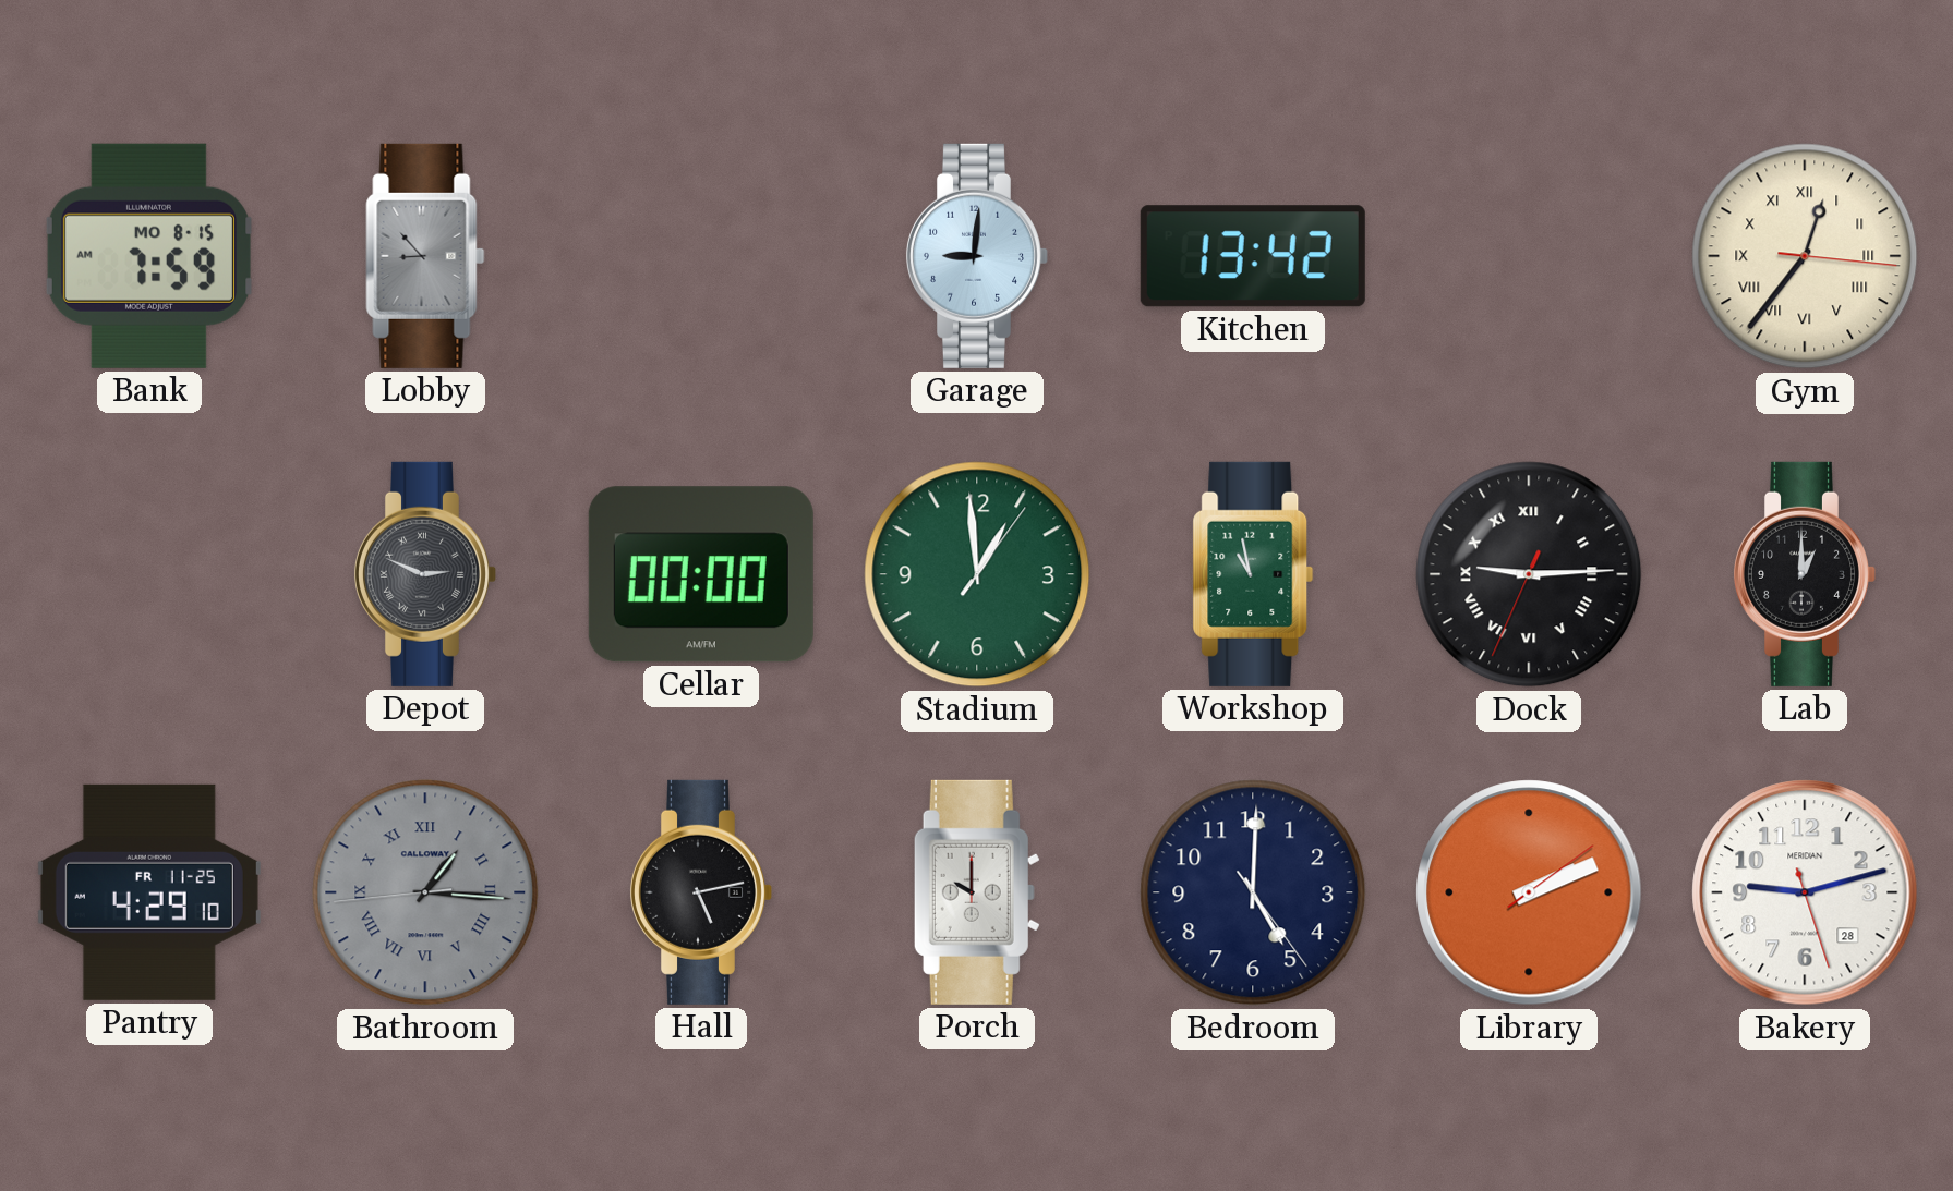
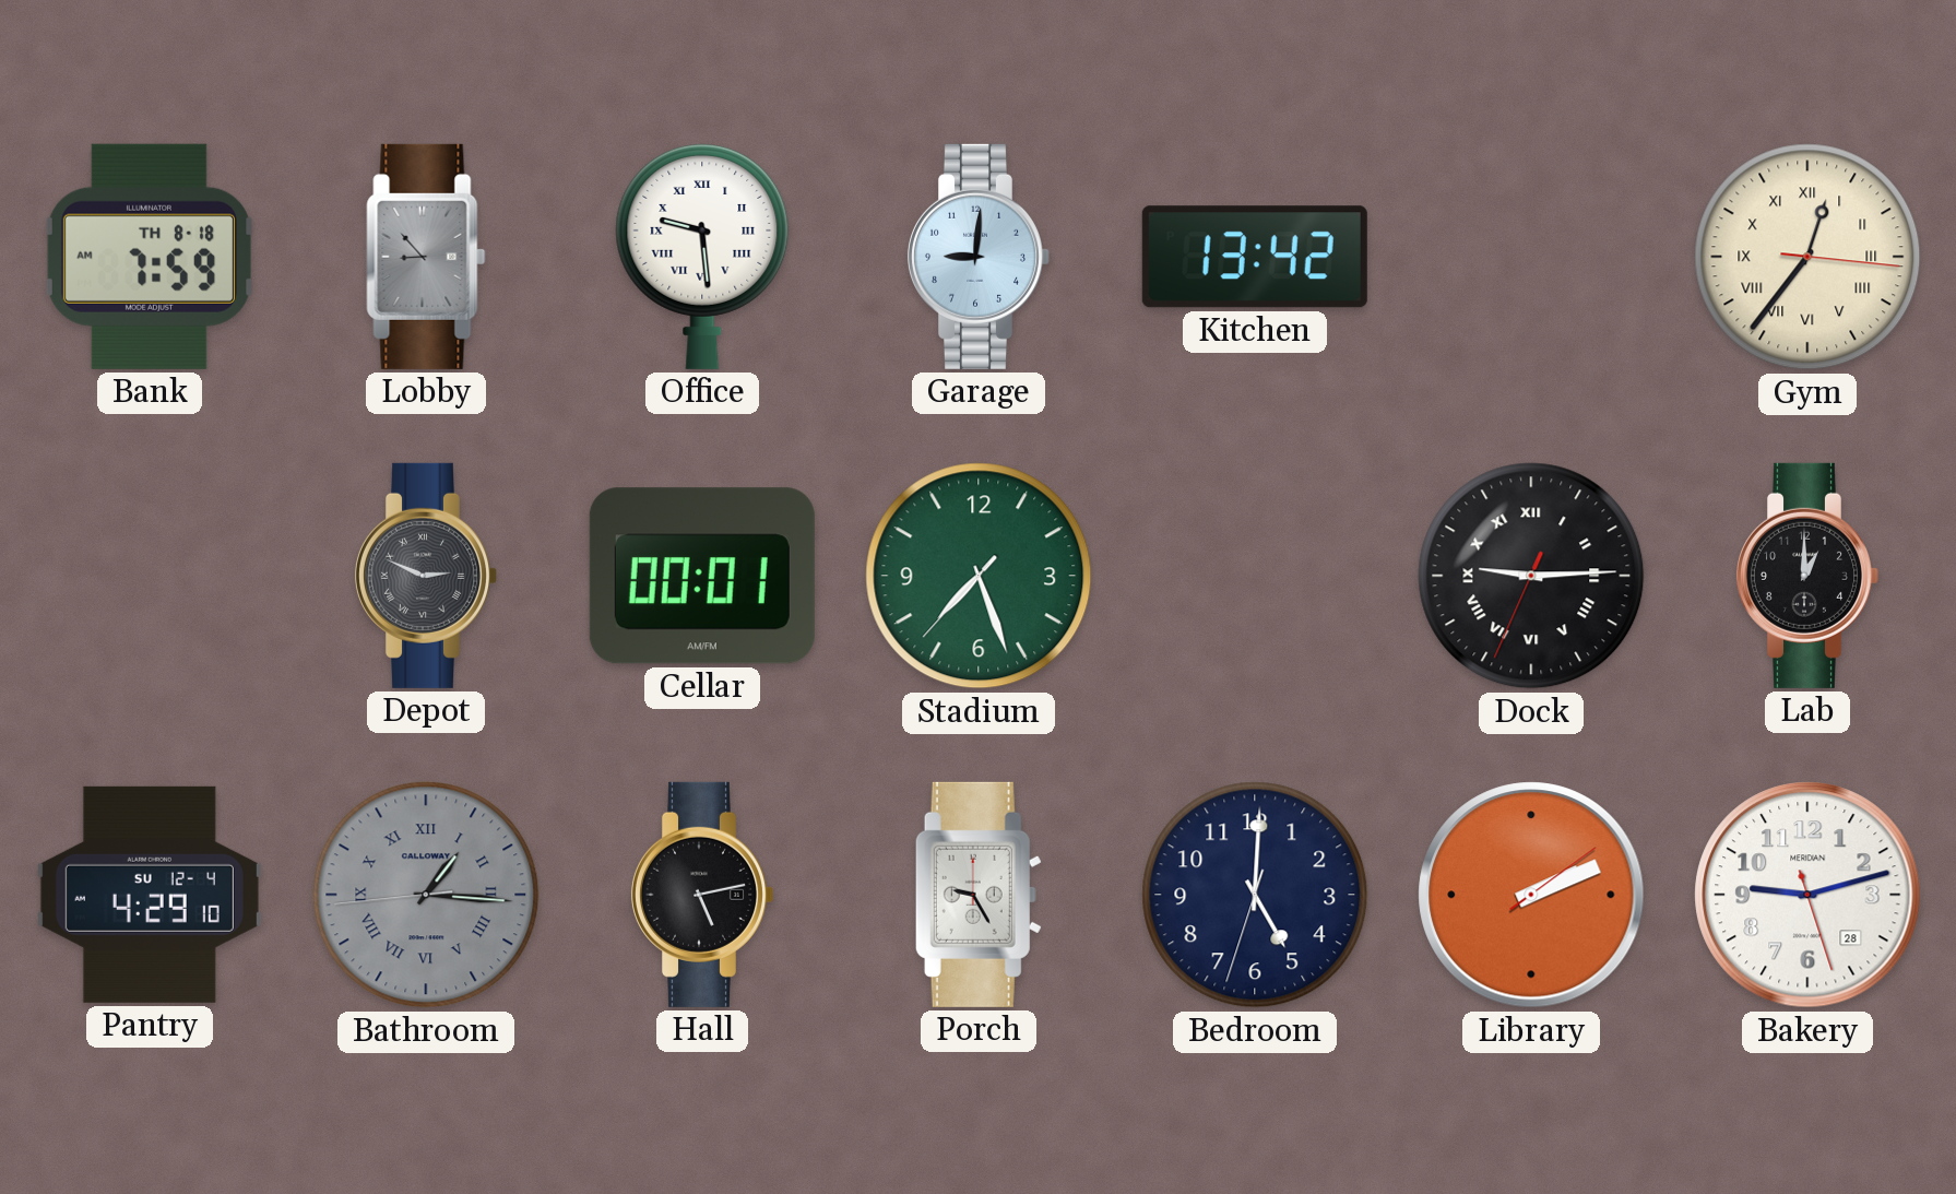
Bank date: MO 8-15 -> TH 8-18
Office: none -> 9:29
Cellar: 00:00 -> 00:01
Stadium: 12:59 -> 7:26
Workshop: 10:58 -> none
Pantry date: FR 11-25 -> SU 12-4
Porch: 10:00 -> 9:25
Bedroom: 5:00:24 -> 5:00:33
